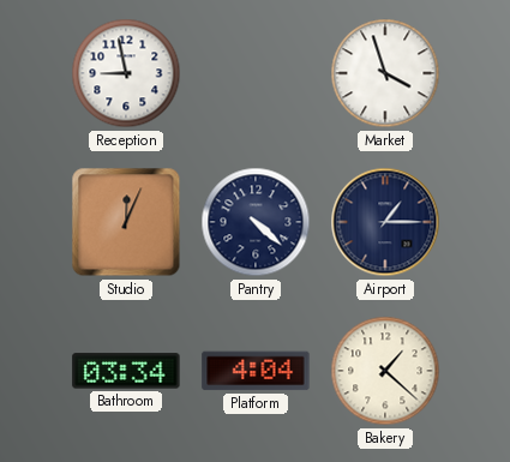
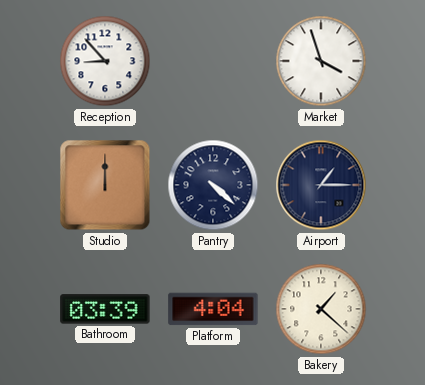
Reception: 8:58 -> 8:53
Studio: 12:04 -> 12:00
Bathroom: 03:34 -> 03:39
